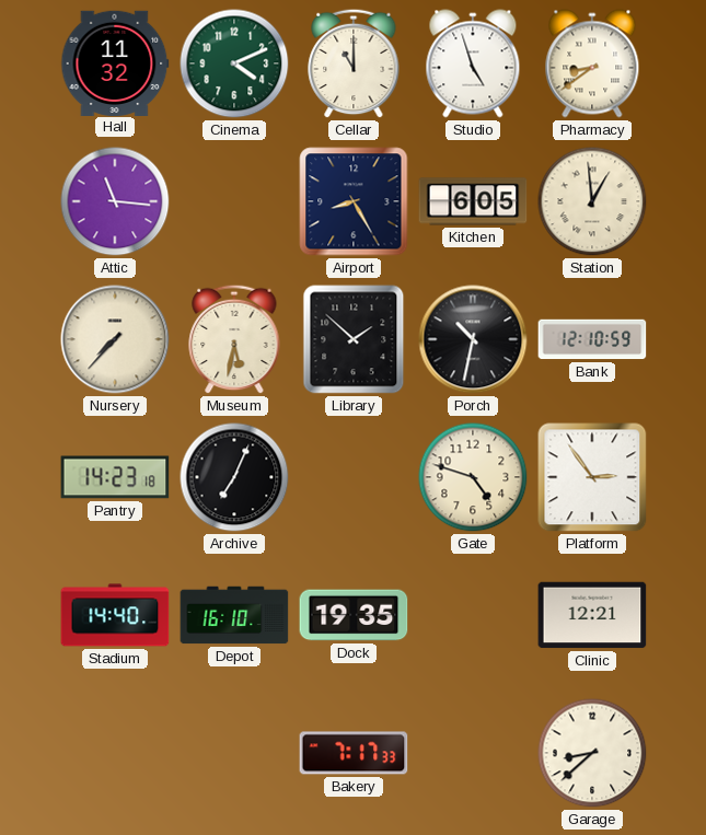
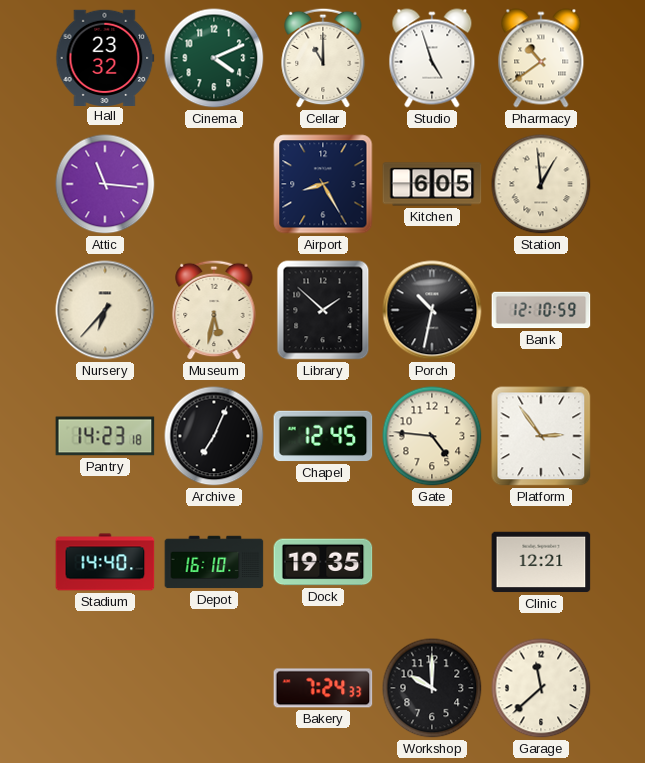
Hall: 11:32 -> 23:32
Pharmacy: 8:39 -> 10:39
Nursery: 7:37 -> 6:37
Chapel: none -> 12:45
Gate: 4:48 -> 4:46
Bakery: 7:17 -> 7:24
Workshop: none -> 10:00
Garage: 8:38 -> 11:38
